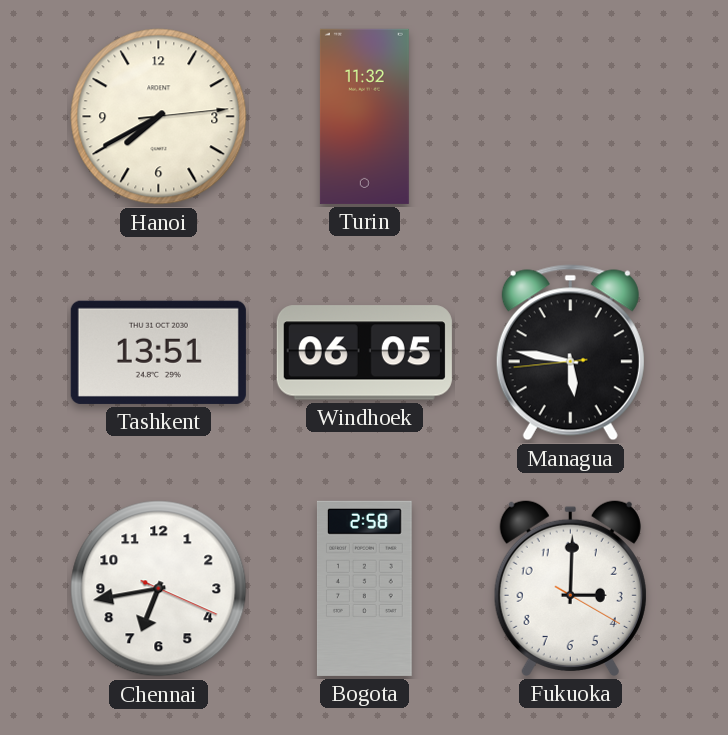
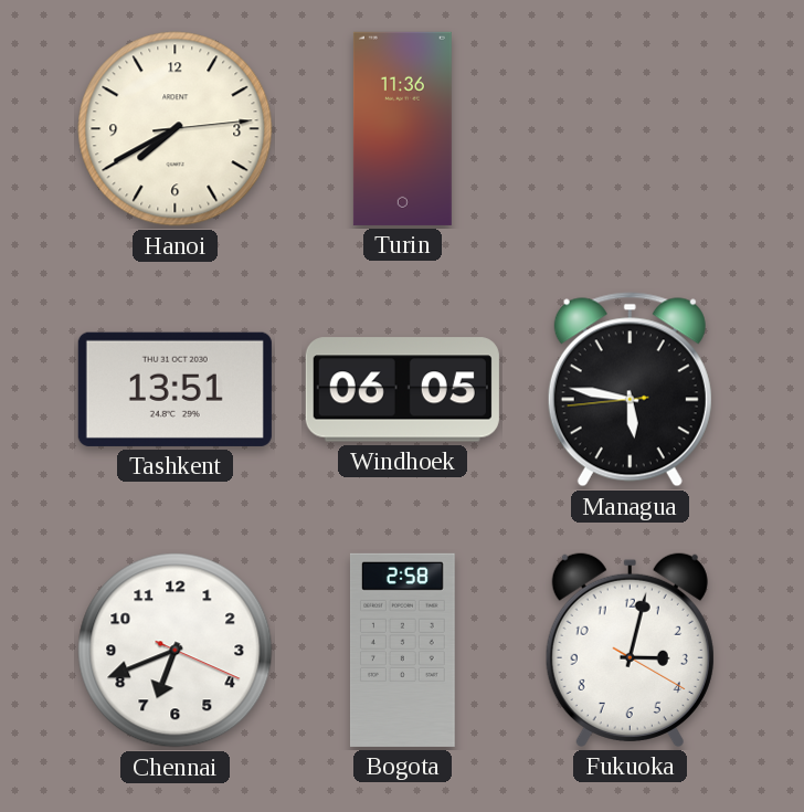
Turin: 11:32 -> 11:36
Chennai: 6:43 -> 6:41
Fukuoka: 3:00 -> 3:02
